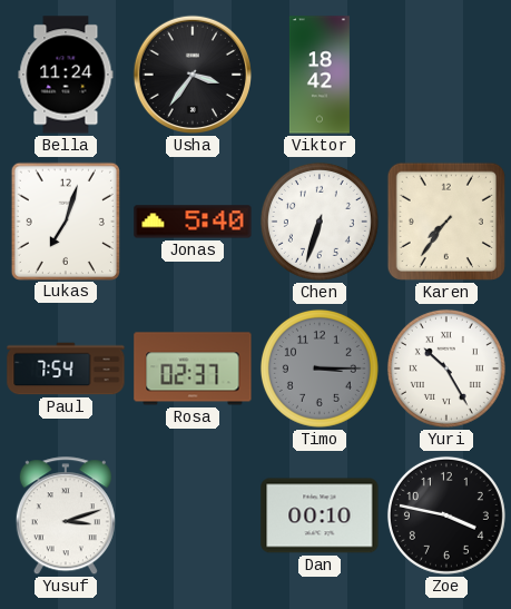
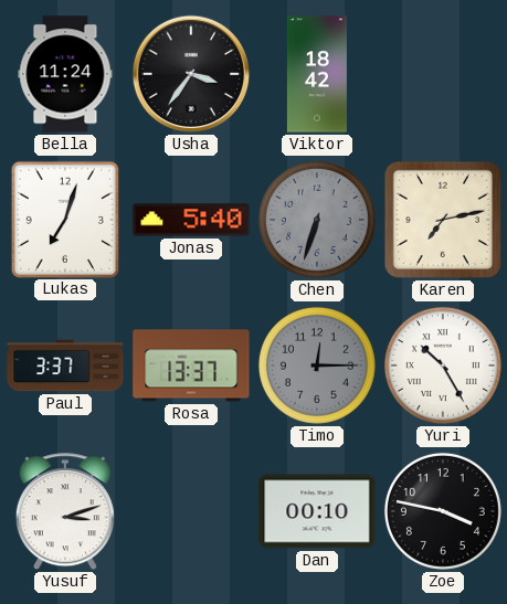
Chen dial: white -> grey
Karen: 7:36 -> 7:13
Paul: 7:54 -> 3:37
Rosa: 02:37 -> 13:37
Timo: 3:15 -> 12:15
